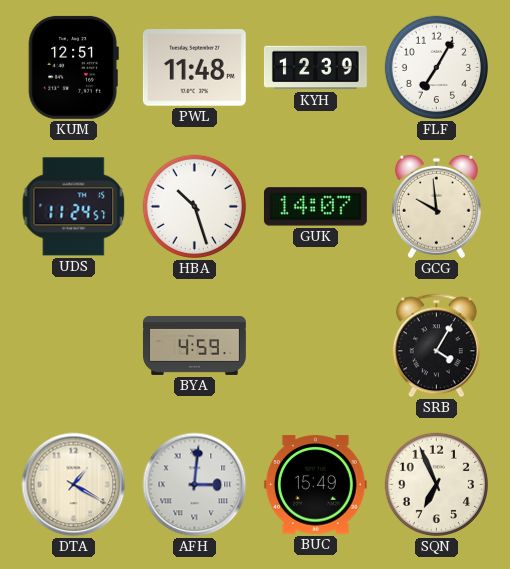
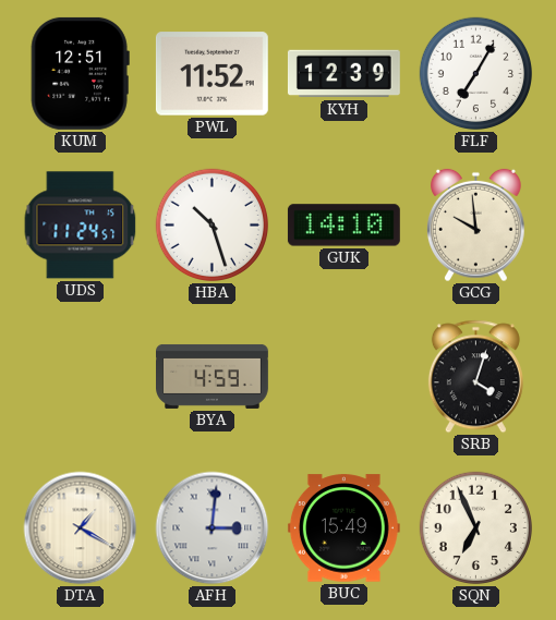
PWL: 11:48 -> 11:52
GUK: 14:07 -> 14:10
SRB: 4:05 -> 4:03
